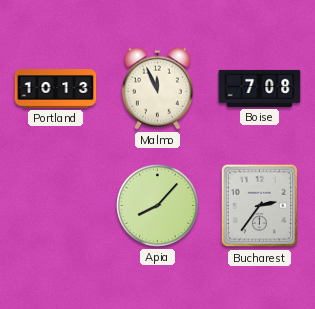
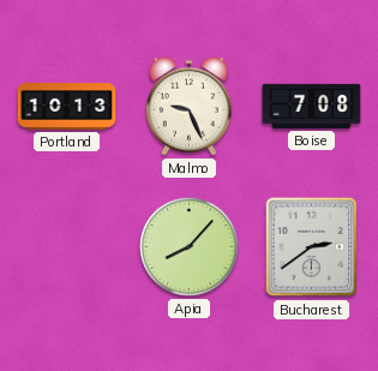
Malmo: 11:56 -> 9:26
Bucharest: 2:36 -> 2:39
